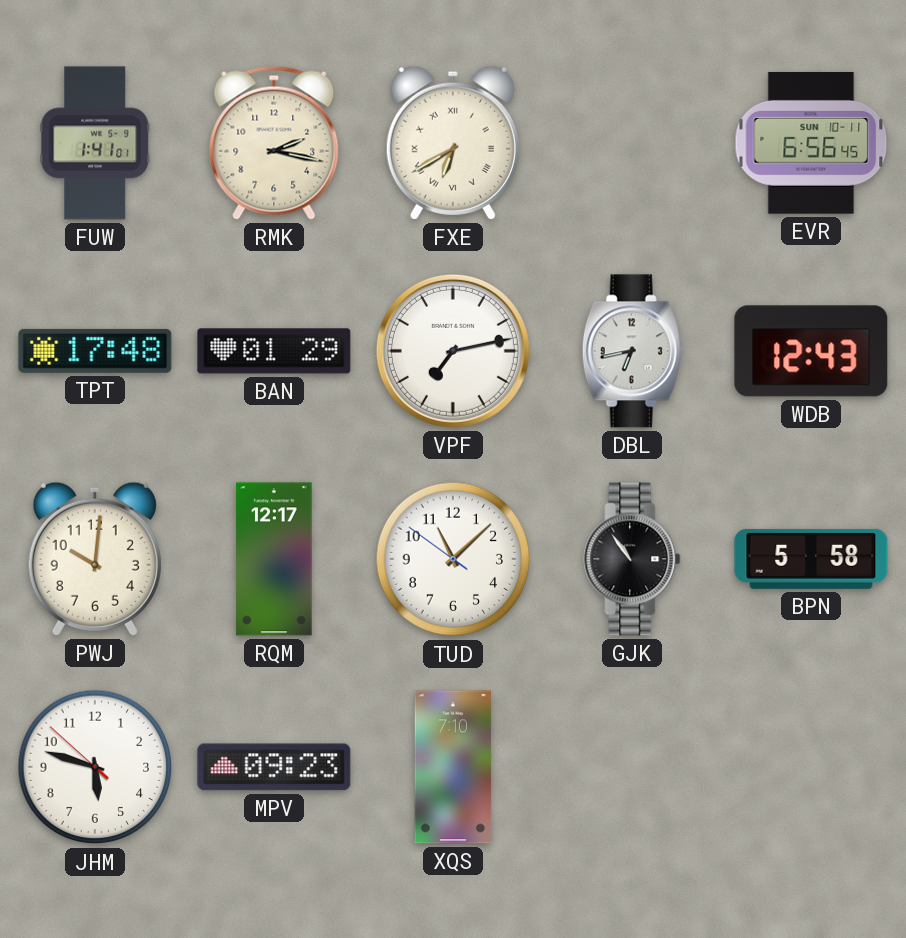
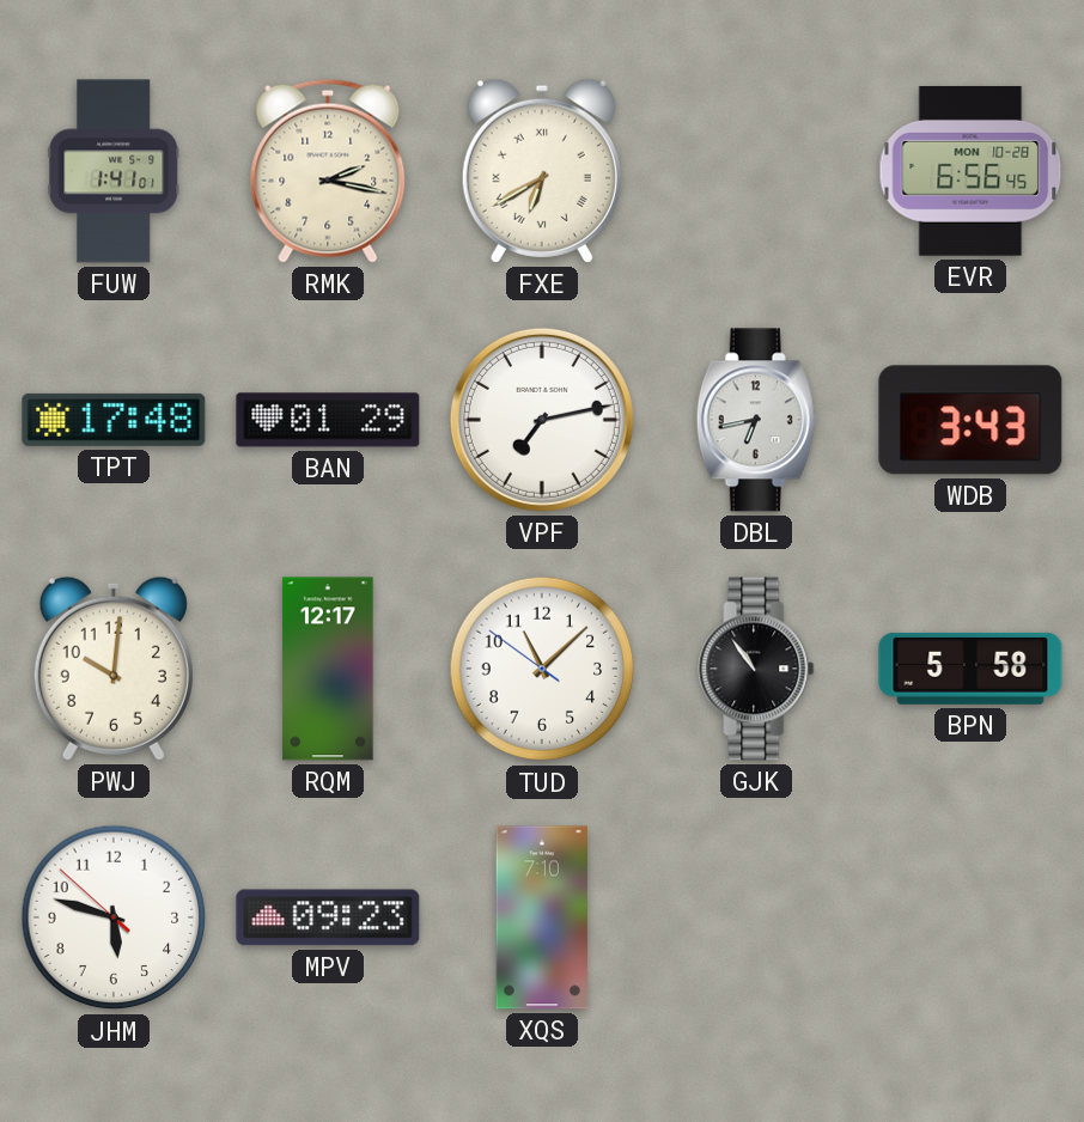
EVR date: SUN 10-11 -> MON 10-28
WDB: 12:43 -> 3:43
